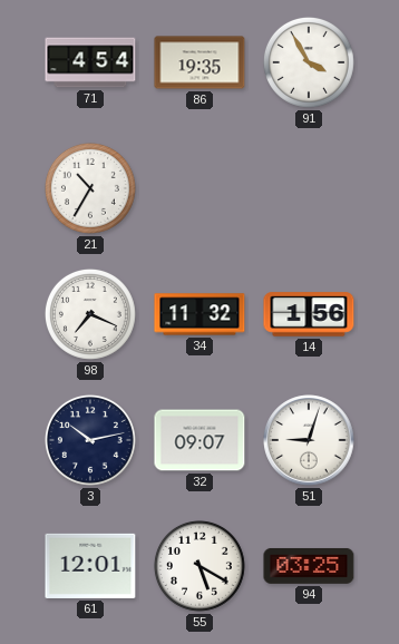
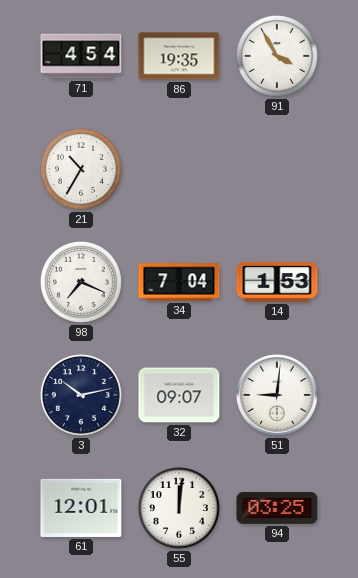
34: 11:32 -> 7:04
14: 1:56 -> 1:53
51: 9:03 -> 9:01
55: 5:20 -> 12:01
